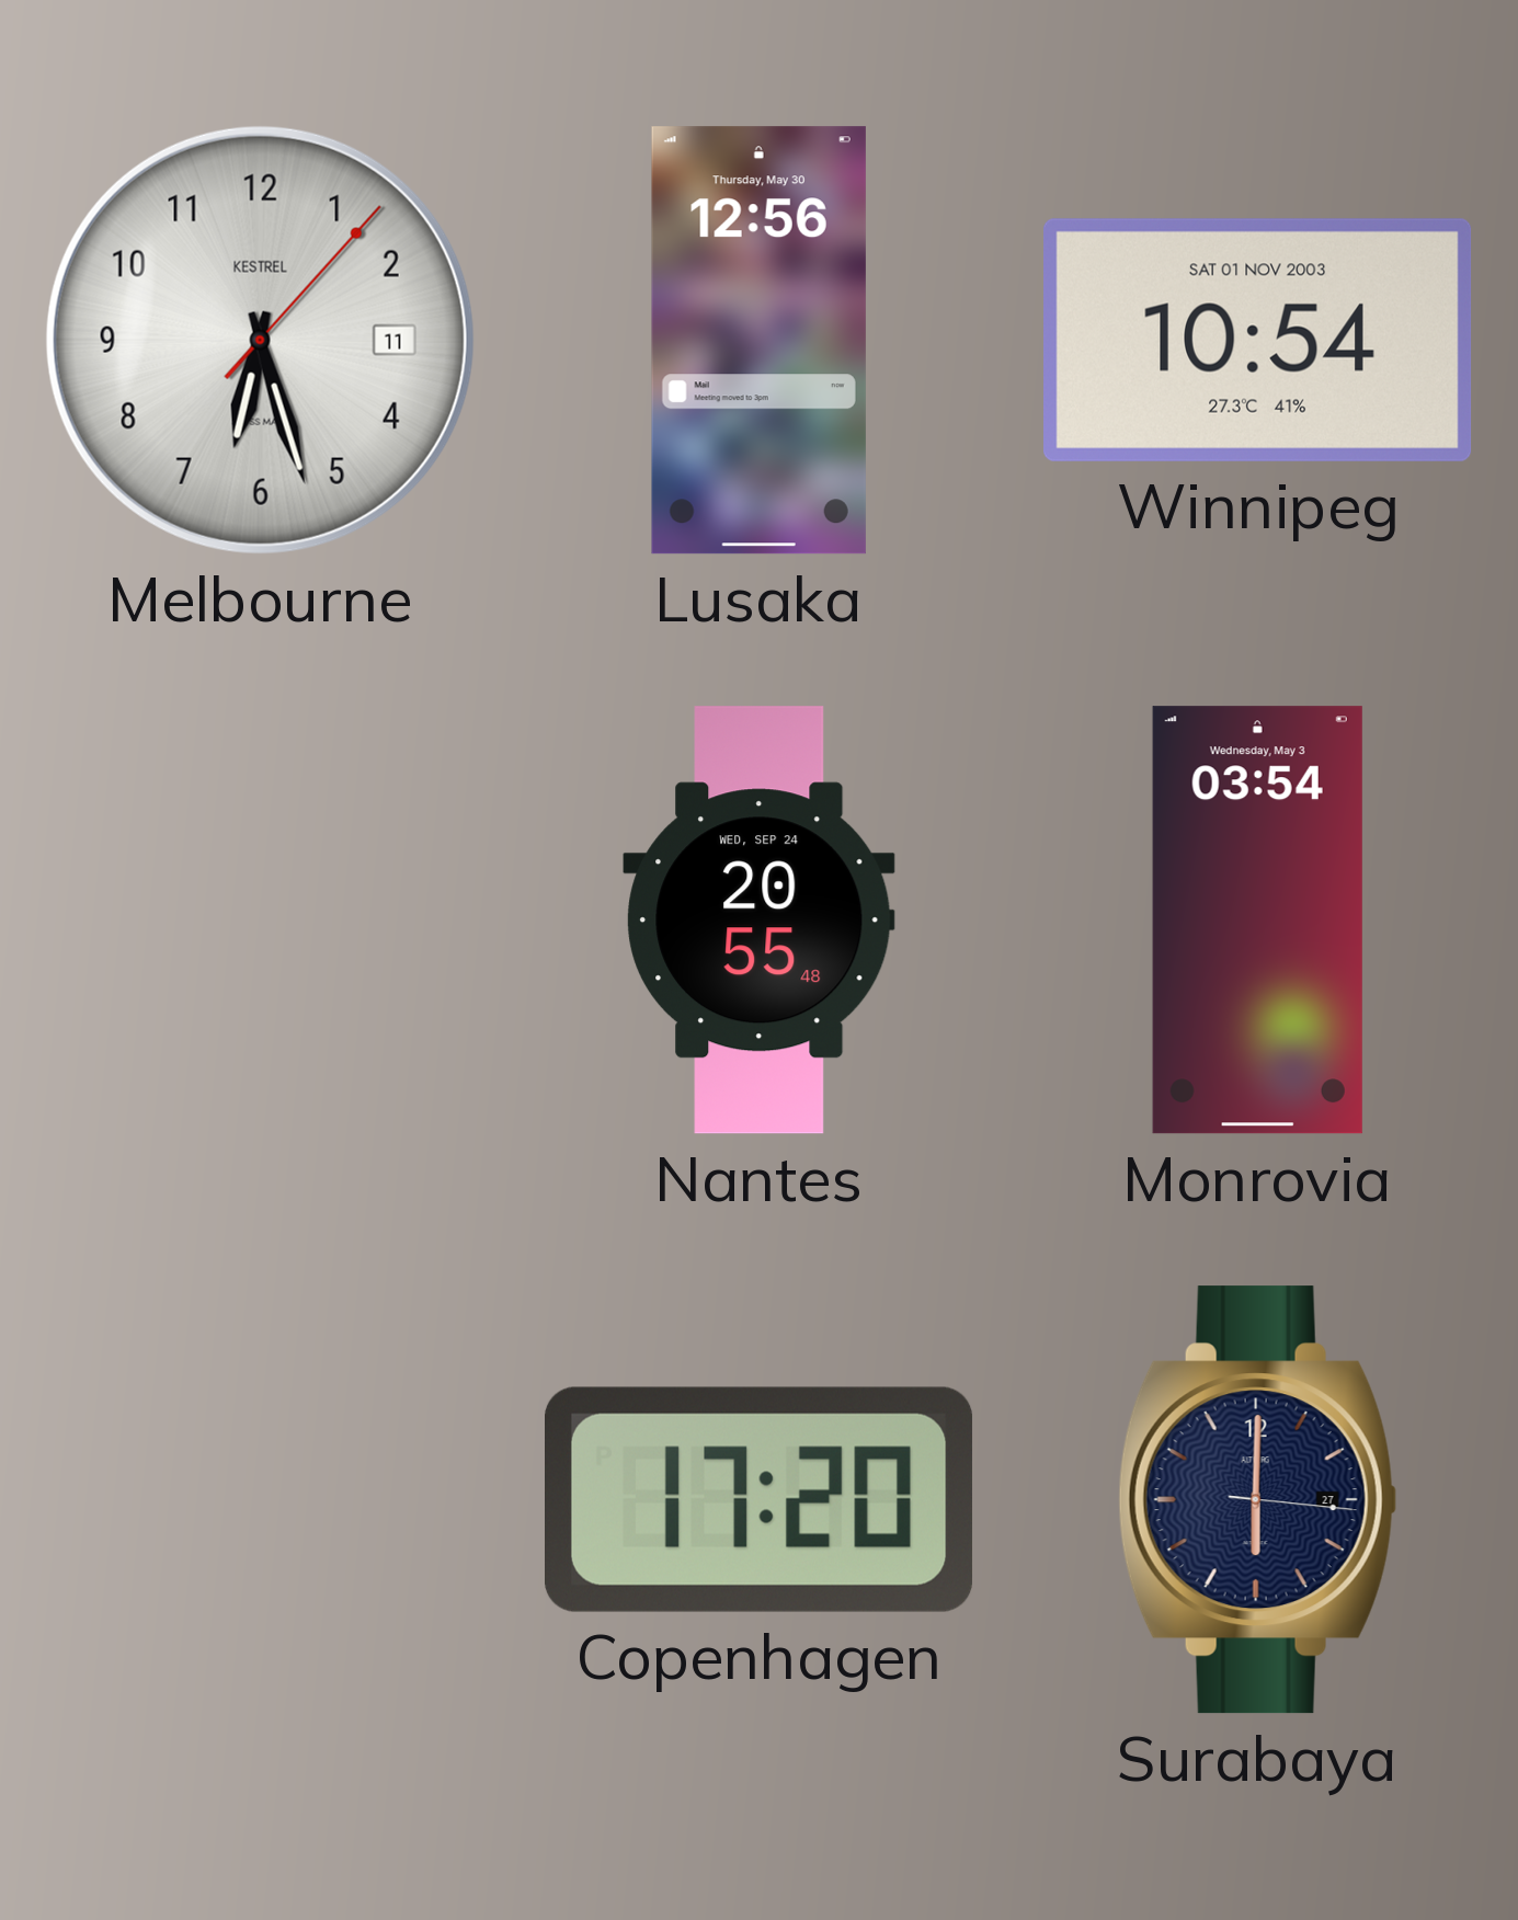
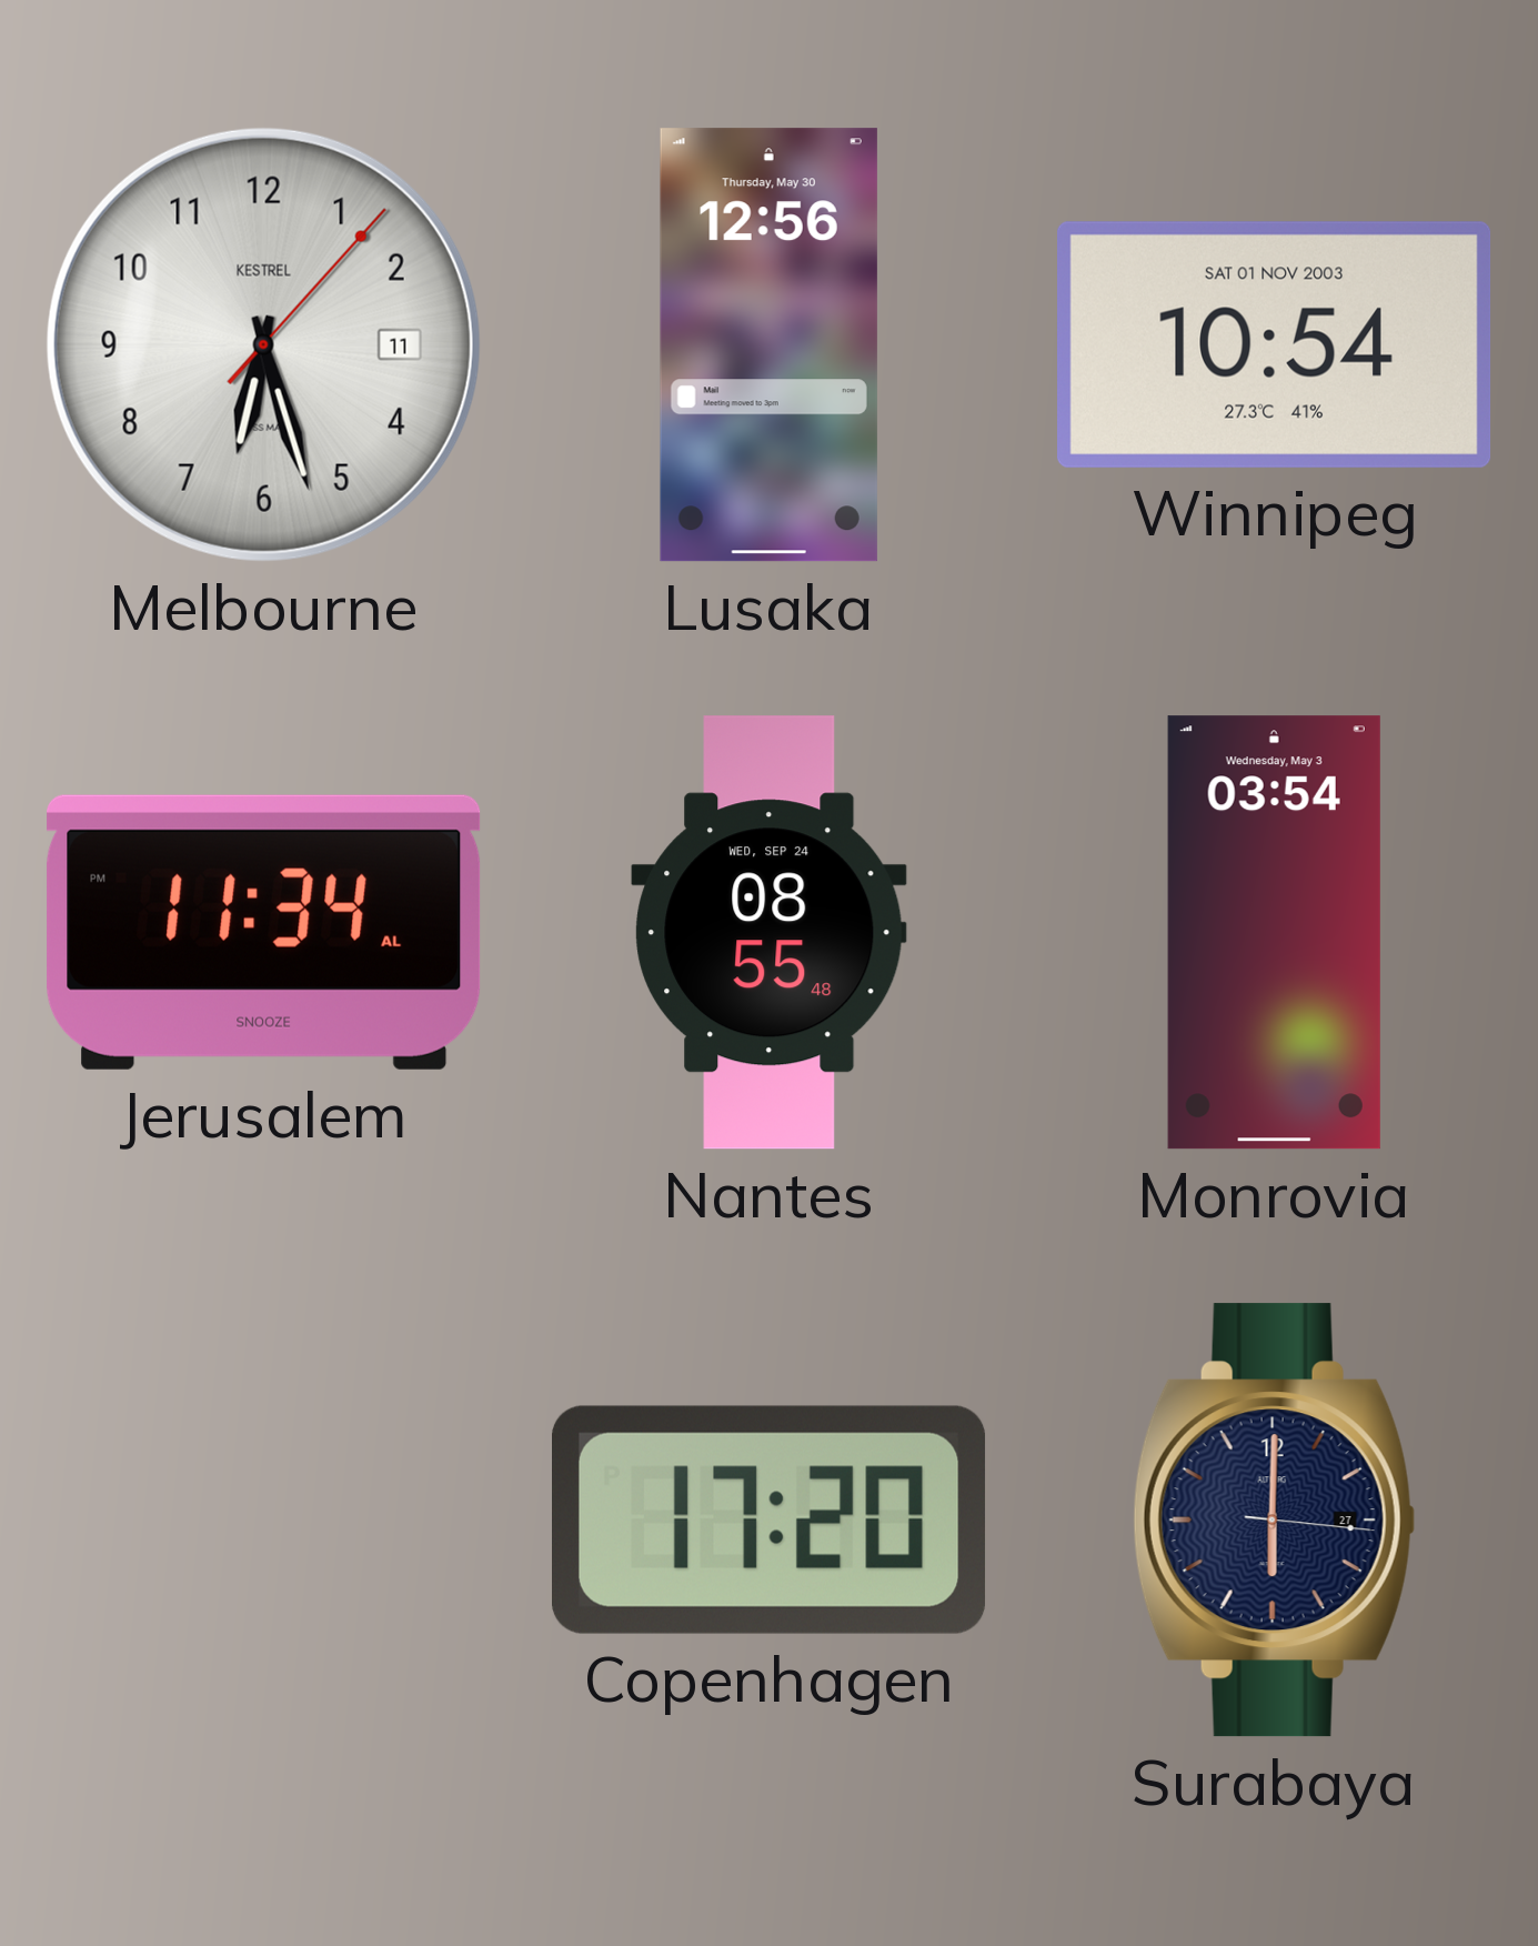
Jerusalem: none -> 11:34
Nantes: 20:55 -> 08:55
